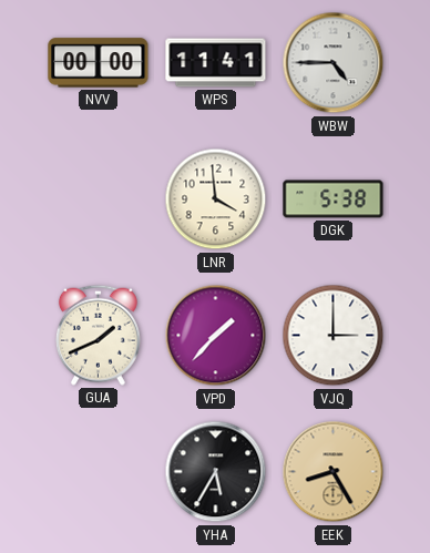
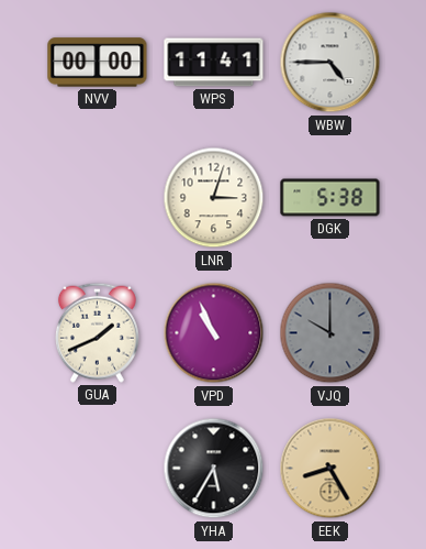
LNR: 3:59 -> 3:03
VPD: 1:37 -> 10:56
VJQ: 3:00 -> 10:00
VJQ dial: white -> grey
